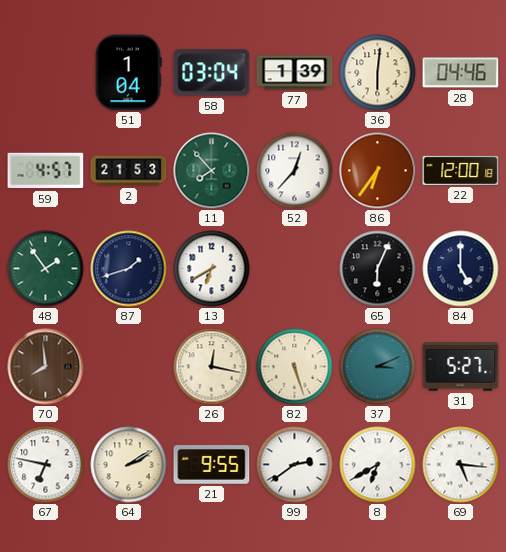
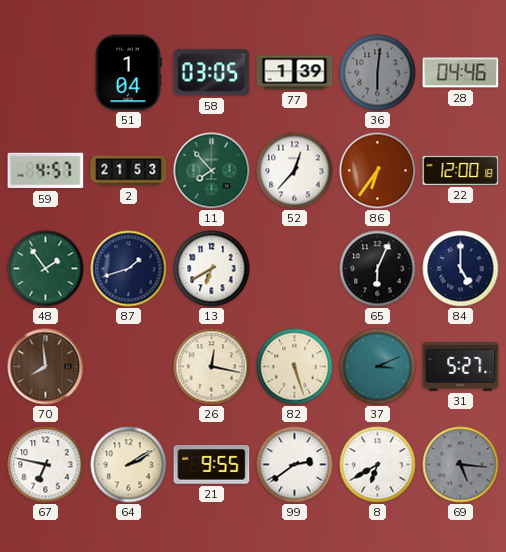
58: 03:04 -> 03:05
36 dial: cream -> grey
69 dial: white -> grey
